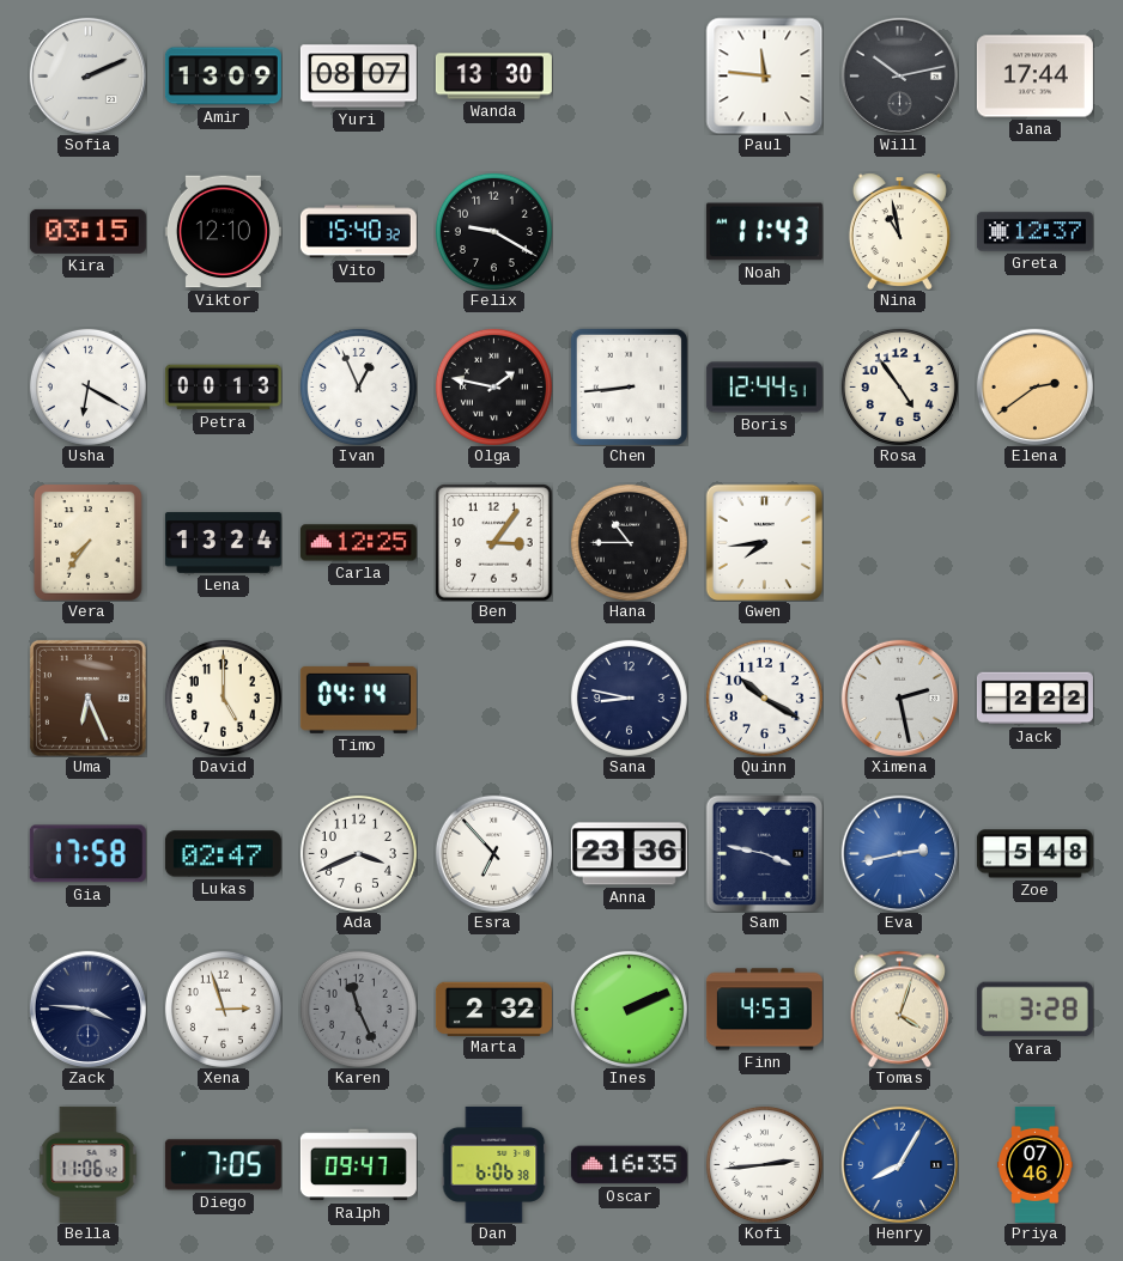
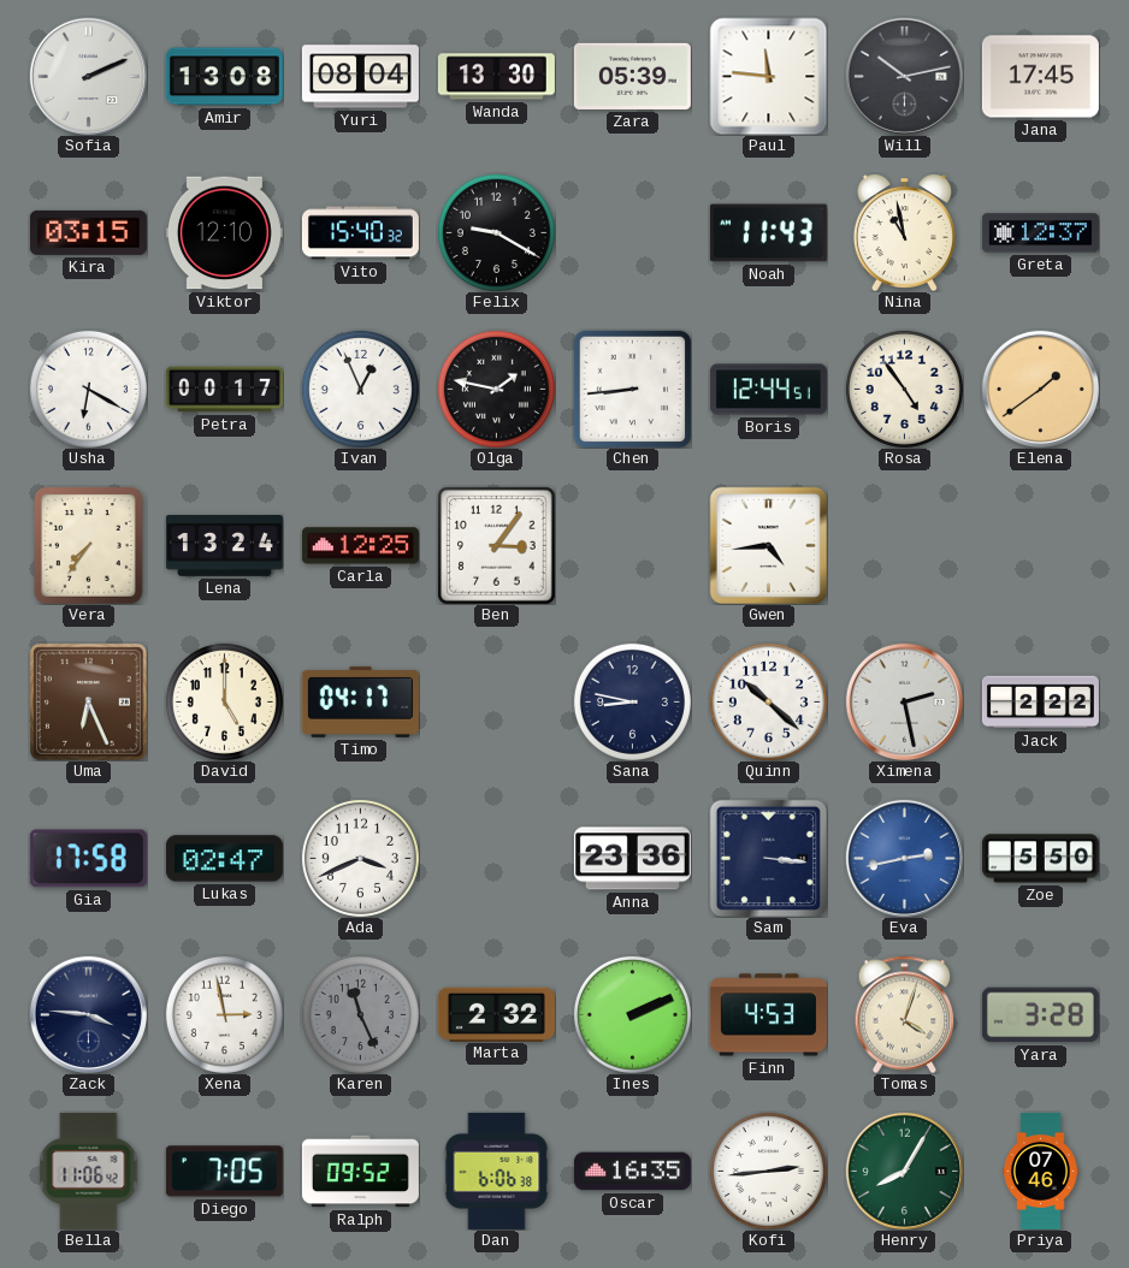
Amir: 13:09 -> 13:08
Yuri: 08:07 -> 08:04
Zara: none -> 05:39
Jana: 17:44 -> 17:45
Petra: 00:13 -> 00:17
Elena: 2:39 -> 1:39
Hana: 10:45 -> none
Gwen: 7:44 -> 4:44
Timo: 04:14 -> 04:17
Quinn: 10:20 -> 10:22
Esra: 6:53 -> none
Sam: 3:47 -> 3:16
Zoe: 5:48 -> 5:50
Xena: 2:57 -> 2:58
Ralph: 09:47 -> 09:52
Henry dial: blue -> green
